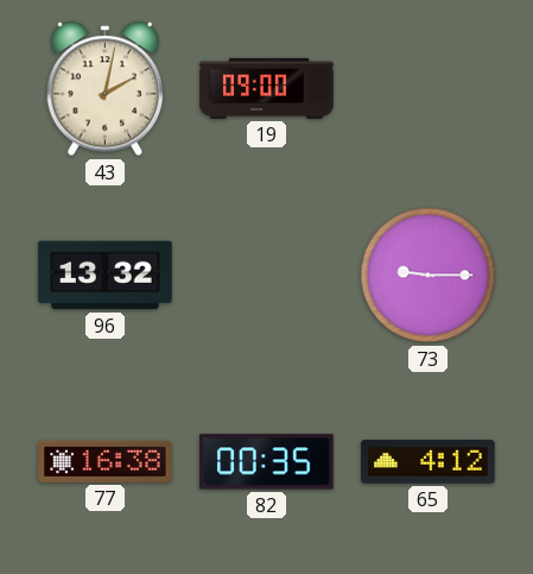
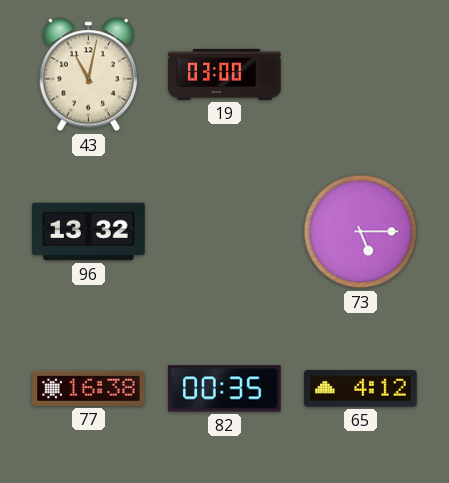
43: 2:02 -> 11:02
19: 09:00 -> 03:00
73: 9:15 -> 5:15
